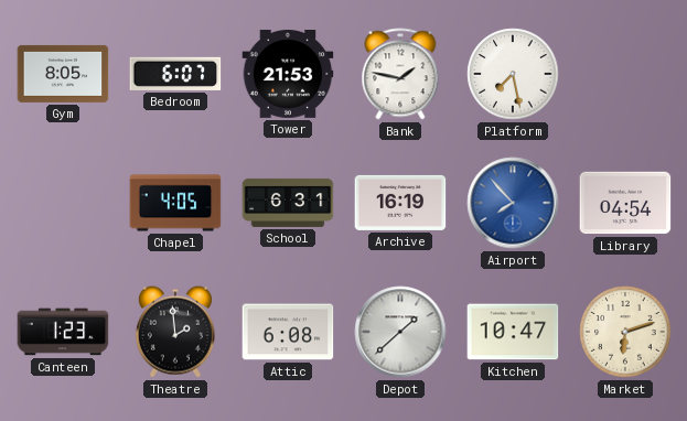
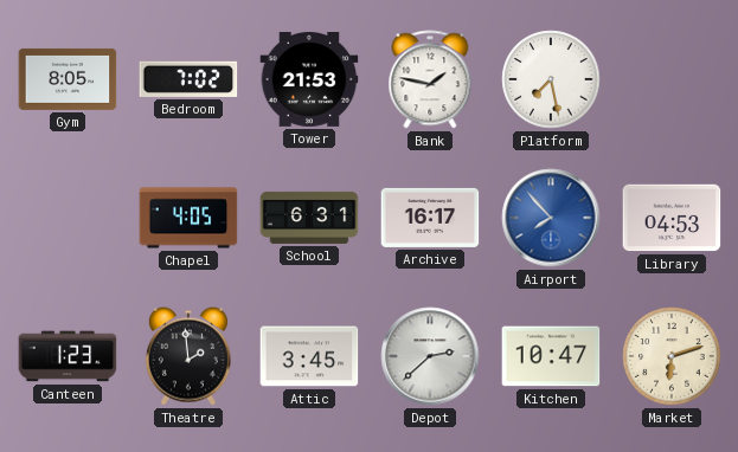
Bedroom: 6:07 -> 7:02
Archive: 16:19 -> 16:17
Library: 04:54 -> 04:53
Attic: 6:08 -> 3:45
Depot: 1:38 -> 2:38
